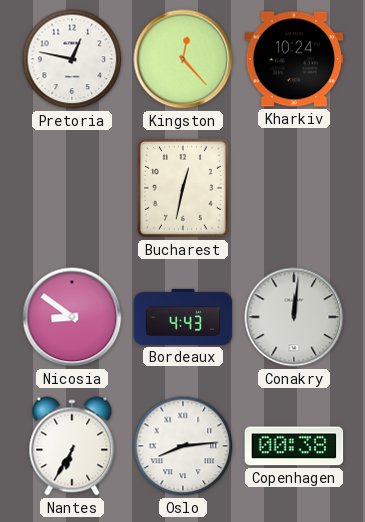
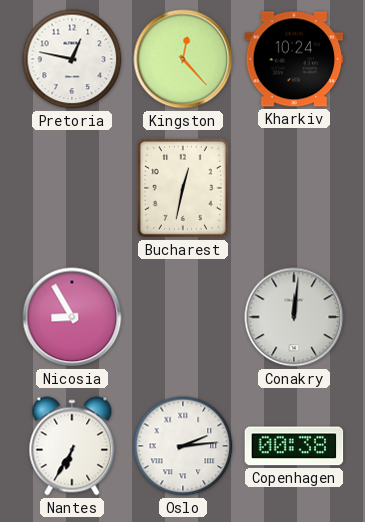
Nicosia: 8:51 -> 8:55
Bordeaux: 4:43 -> none
Oslo: 8:14 -> 2:14
